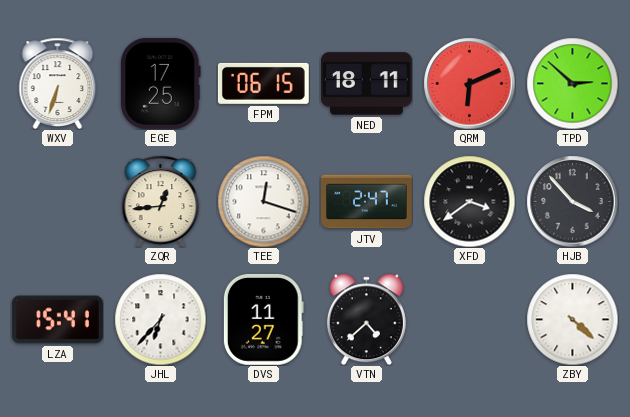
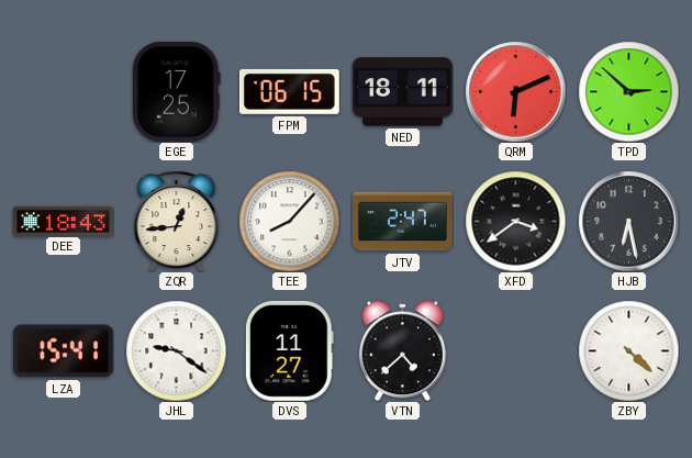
WXV: 6:33 -> none
DEE: none -> 18:43
TEE: 12:18 -> 8:07
HJB: 3:53 -> 6:28
JHL: 6:37 -> 9:21
